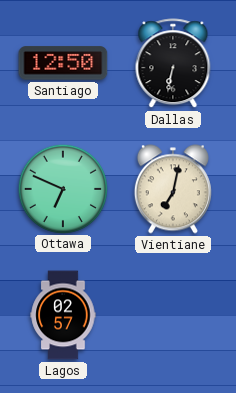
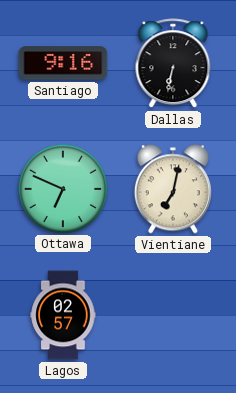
Santiago: 12:50 -> 9:16
